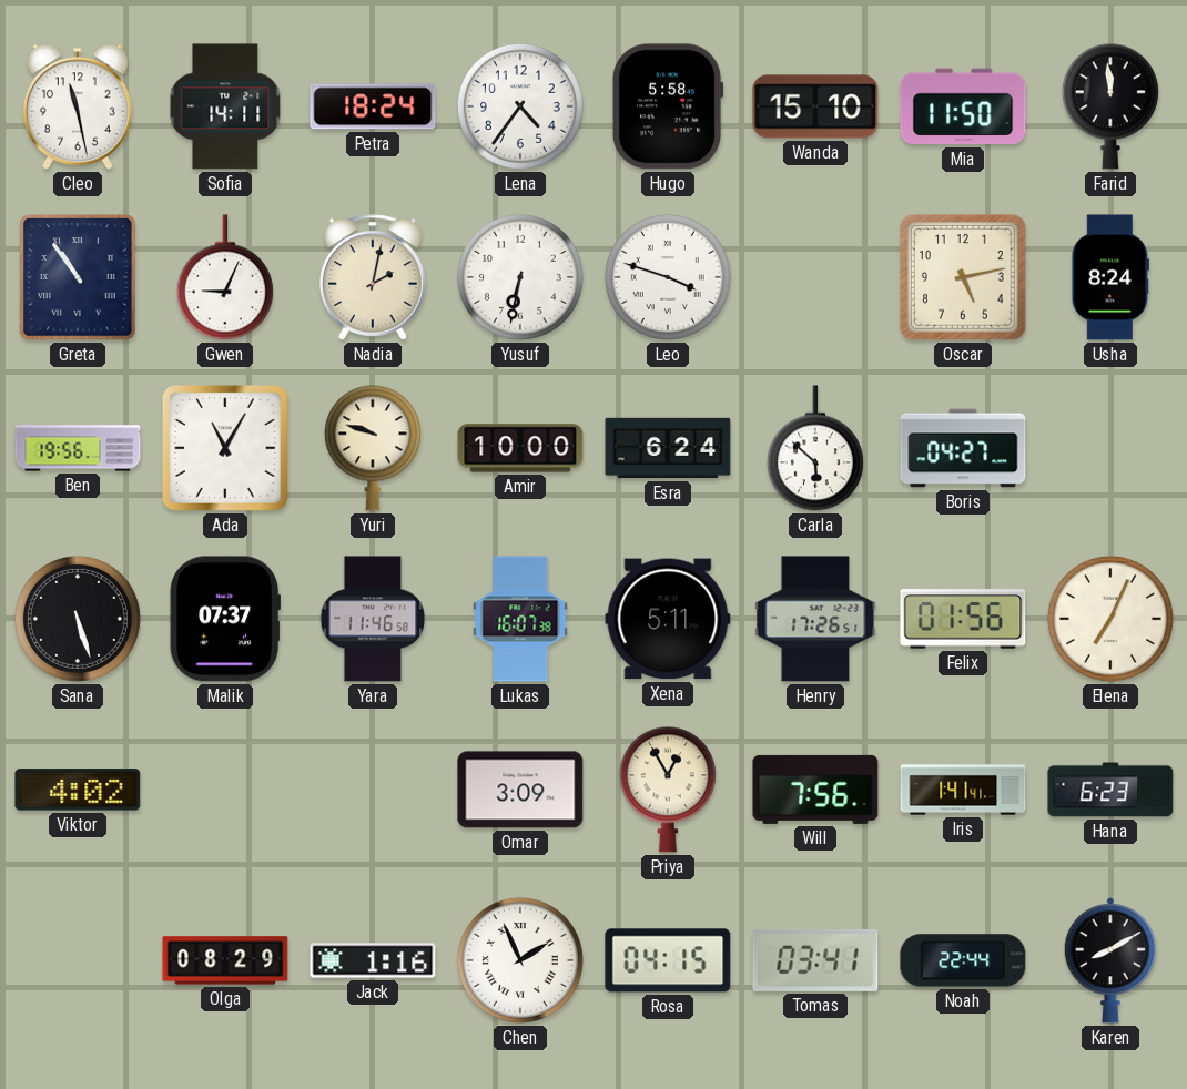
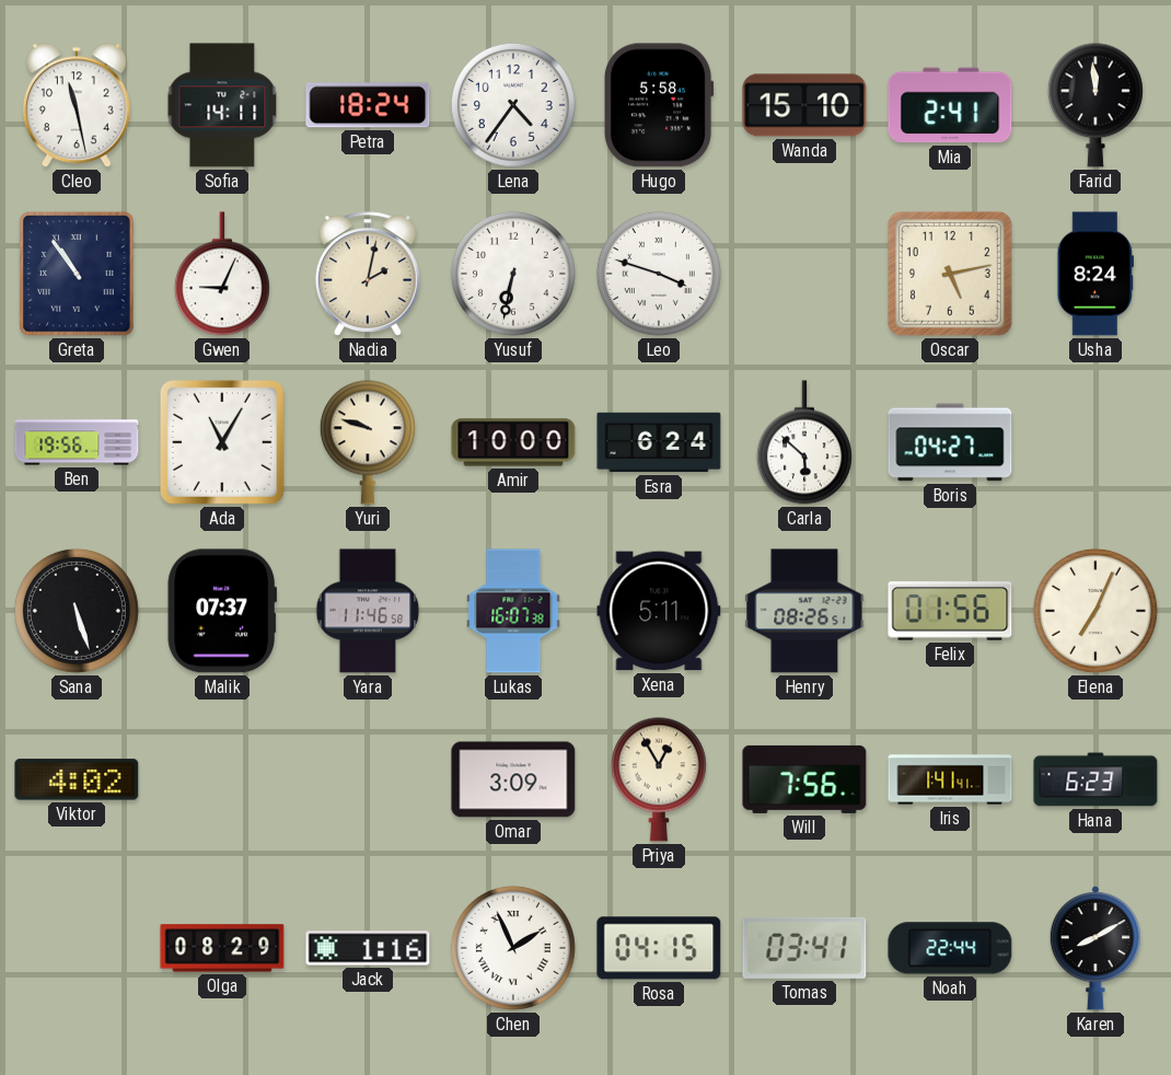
Mia: 11:50 -> 2:41
Henry: 17:26 -> 08:26
